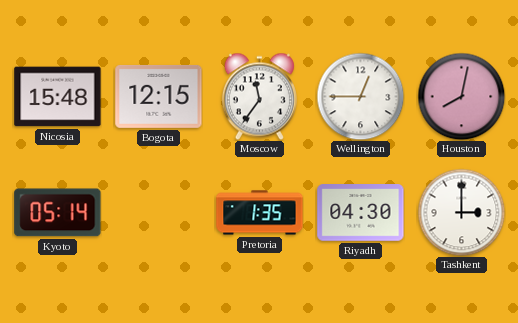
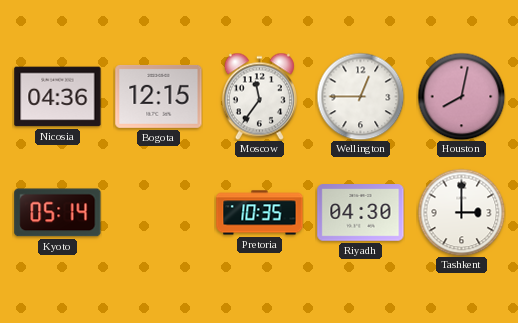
Nicosia: 15:48 -> 04:36
Pretoria: 1:35 -> 10:35
